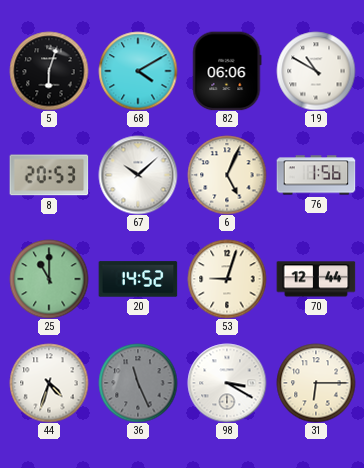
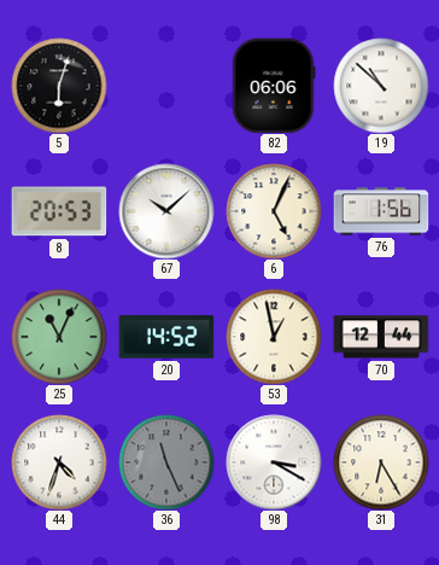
68: 4:10 -> none
19: 10:50 -> 10:52
25: 11:00 -> 11:04
53: 9:03 -> 12:58
31: 6:15 -> 6:25
